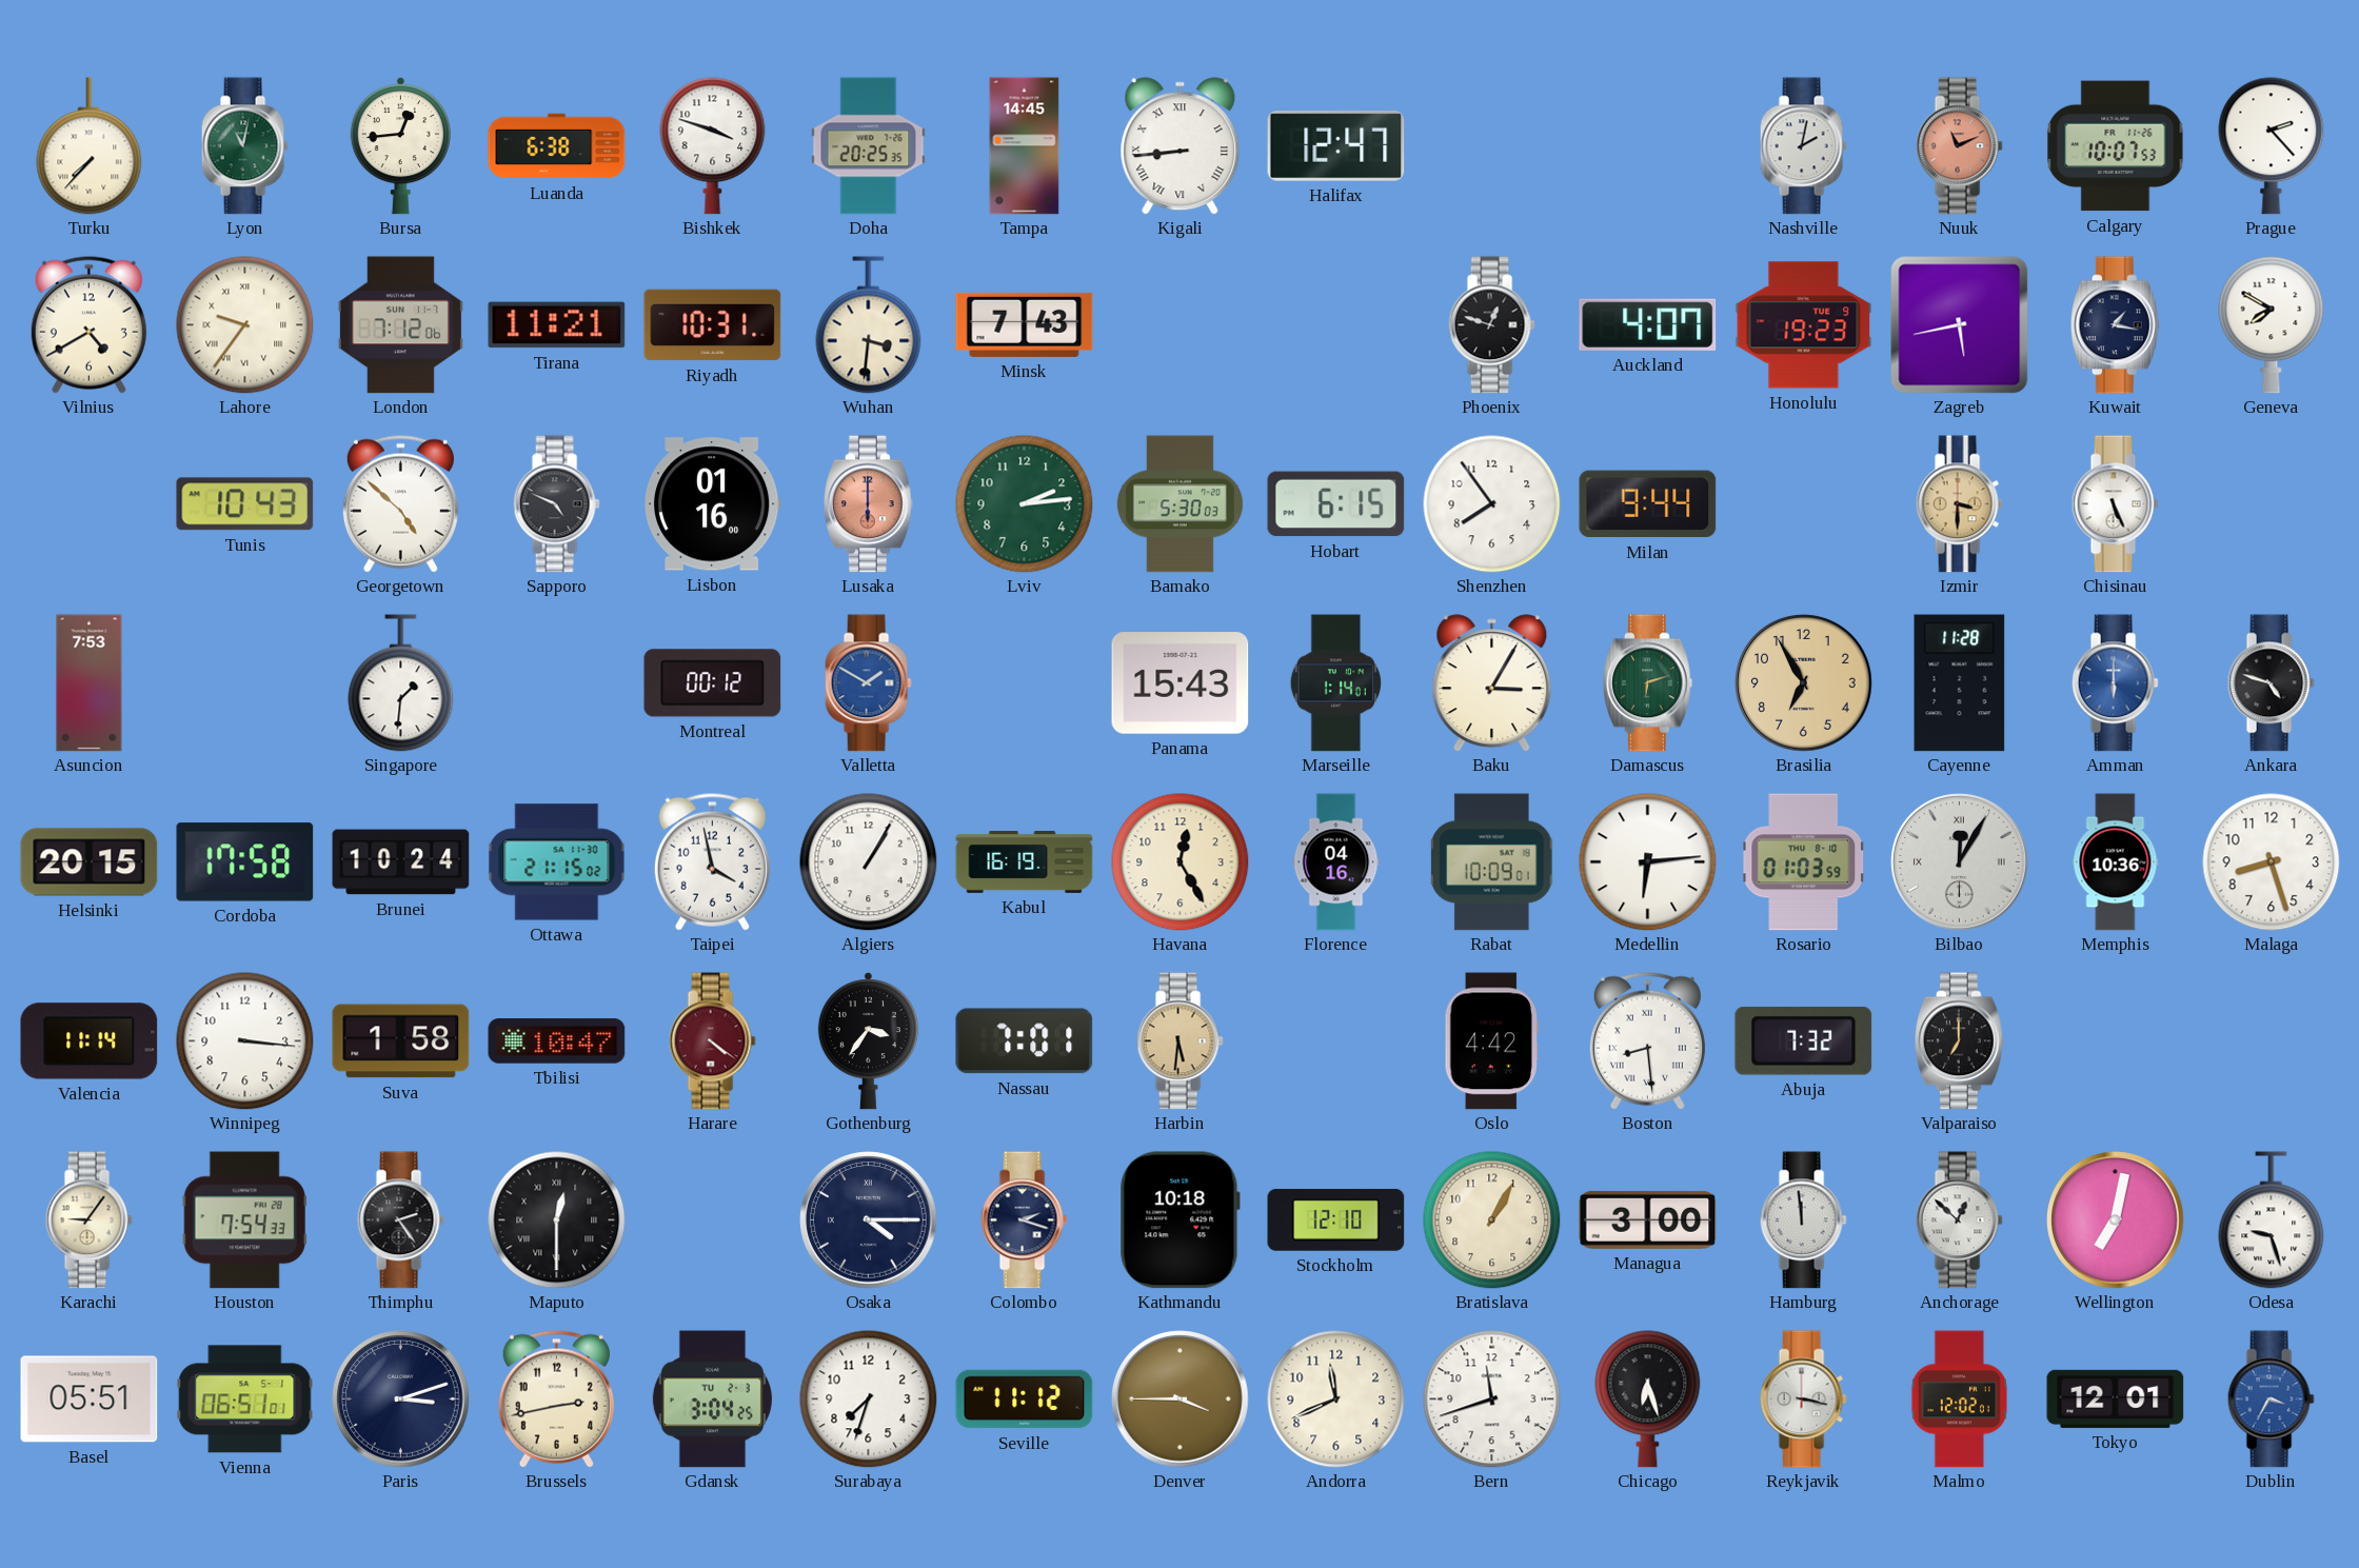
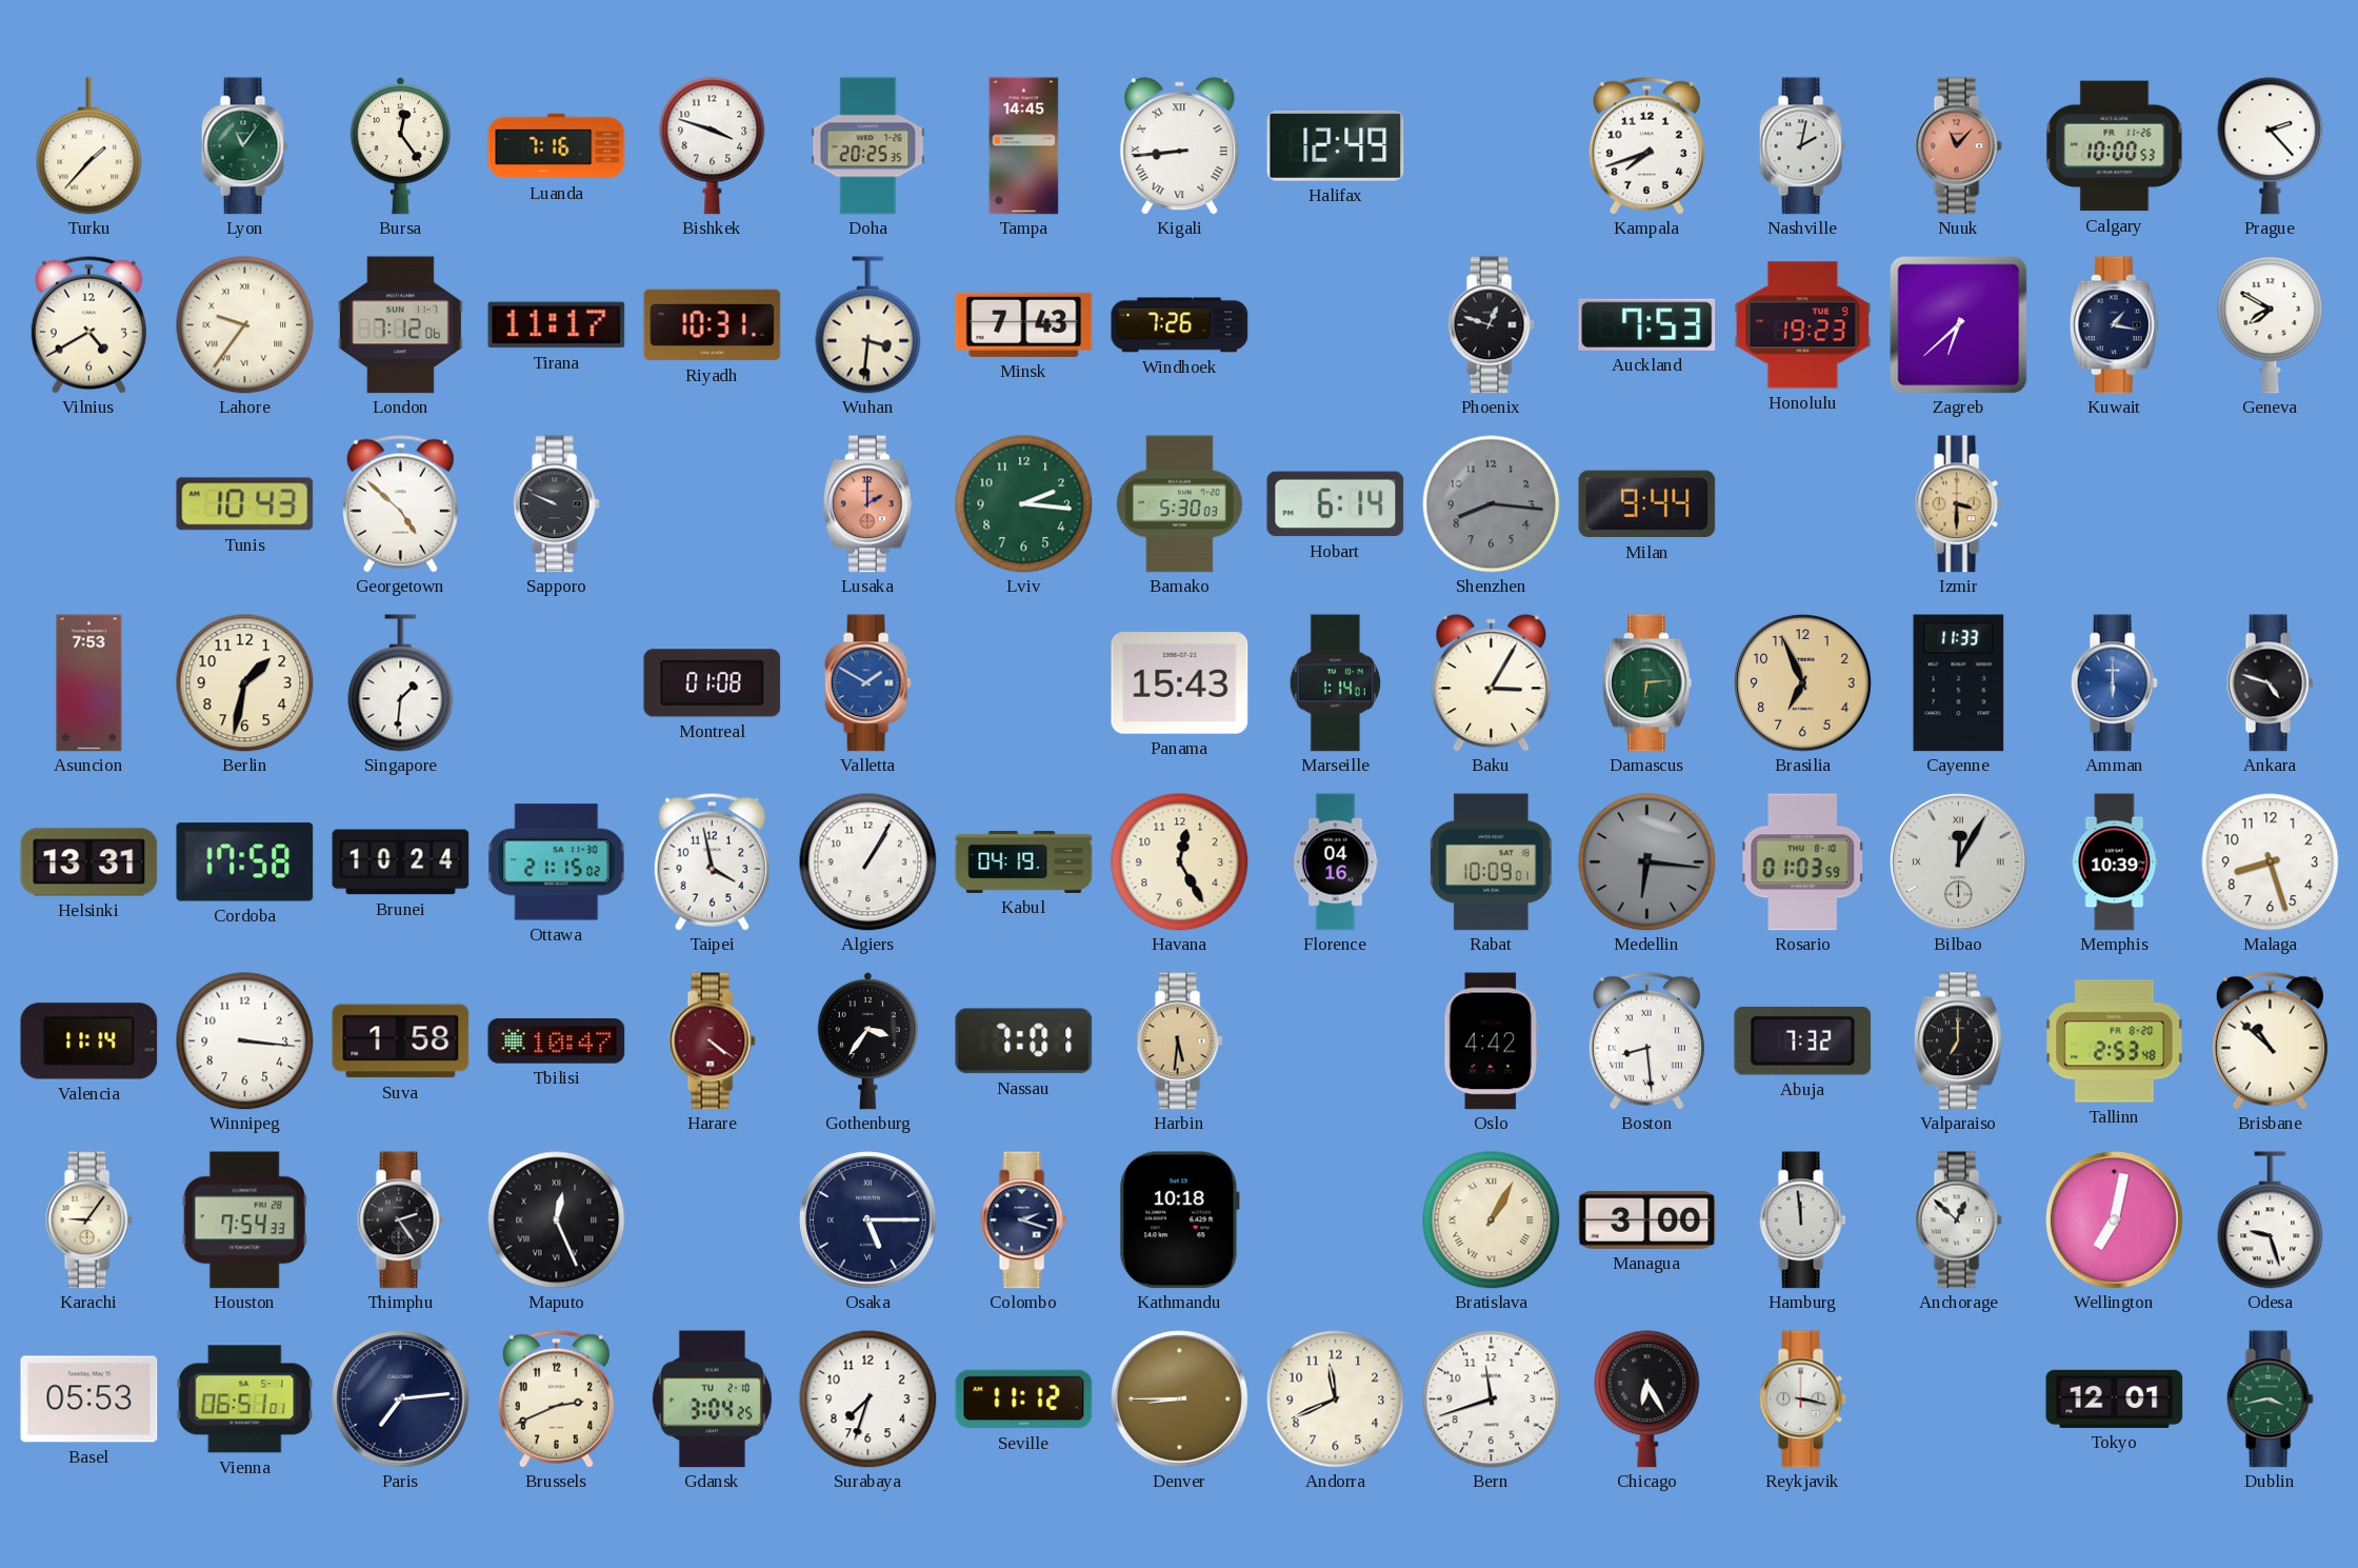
Turku: 7:37 -> 1:37
Lyon: 11:02 -> 11:06
Bursa: 12:44 -> 12:24
Luanda: 6:38 -> 7:16
Halifax: 12:47 -> 12:49
Kampala: none -> 7:42
Nuuk: 11:11 -> 11:07
Calgary: 10:07 -> 10:00
Tirana: 11:21 -> 11:17
Windhoek: none -> 7:26
Auckland: 4:07 -> 7:53
Zagreb: 5:43 -> 6:38
Sapporo: 4:49 -> 9:49
Lisbon: 01:16 -> none
Lusaka: 6:00 -> 2:00
Lviv: 2:14 -> 2:16
Hobart: 6:15 -> 6:14
Shenzhen: 7:54 -> 8:16
Shenzhen dial: white -> grey
Chisinau: 5:26 -> none
Berlin: none -> 1:32
Montreal: 00:12 -> 01:08
Damascus: 6:12 -> 6:14
Brasilia: 6:55 -> 6:56
Cayenne: 11:28 -> 11:33
Helsinki: 20:15 -> 13:31
Kabul: 16:19 -> 04:19
Medellin: 6:14 -> 6:16
Medellin dial: white -> grey
Memphis: 10:36 -> 10:39
Tallinn: none -> 2:53
Brisbane: none -> 10:52
Maputo: 12:30 -> 12:26
Osaka: 4:15 -> 5:15
Stockholm: 12:10 -> none
Bratislava numerals: Arabic -> Roman
Basel: 05:51 -> 05:53
Paris: 3:12 -> 7:14
Brussels: 2:43 -> 2:41
Gdansk date: TU 2-3 -> TU 2-10
Denver: 3:45 -> 8:45
Chicago: 6:27 -> 6:25
Malmo: 12:02 -> none
Dublin: 3:35 -> 3:43
Dublin dial: blue -> green
